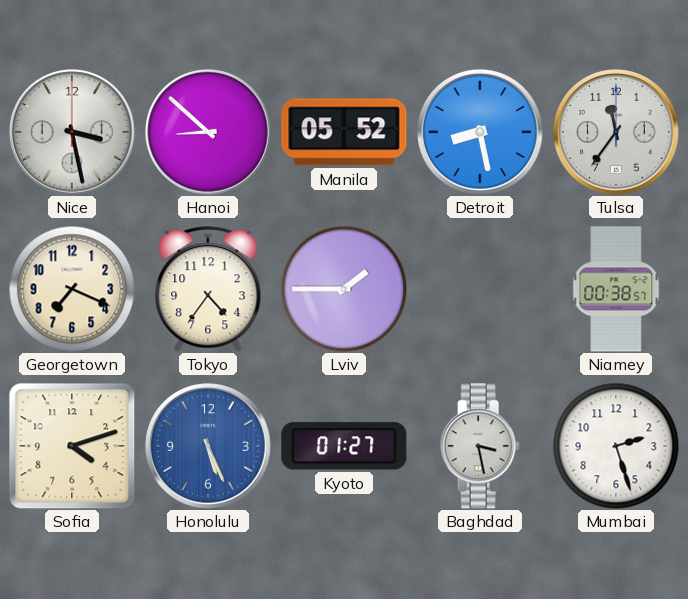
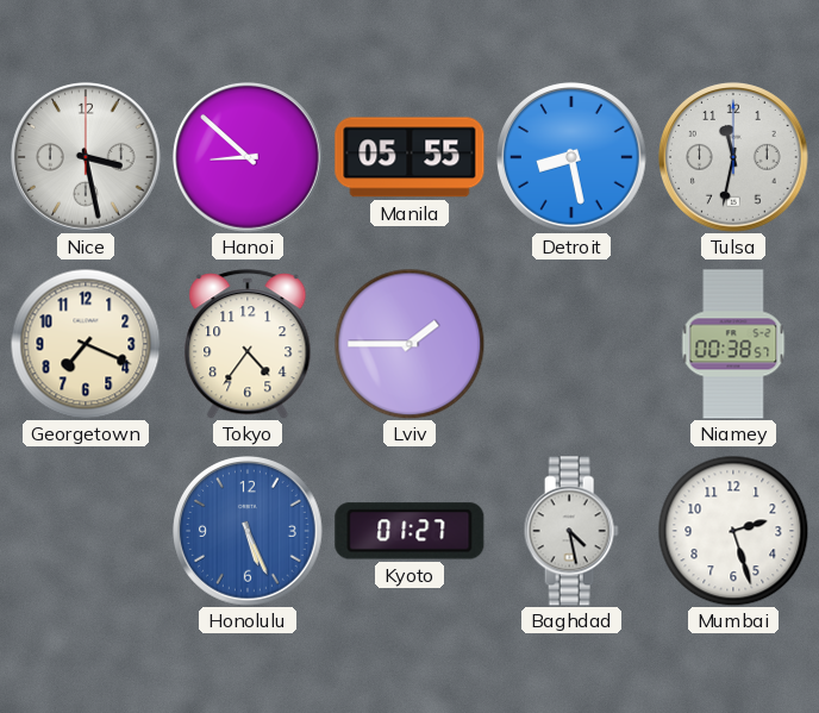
Manila: 05:52 -> 05:55
Tulsa: 11:36 -> 11:32
Sofia: 4:12 -> none
Baghdad: 3:28 -> 4:28
